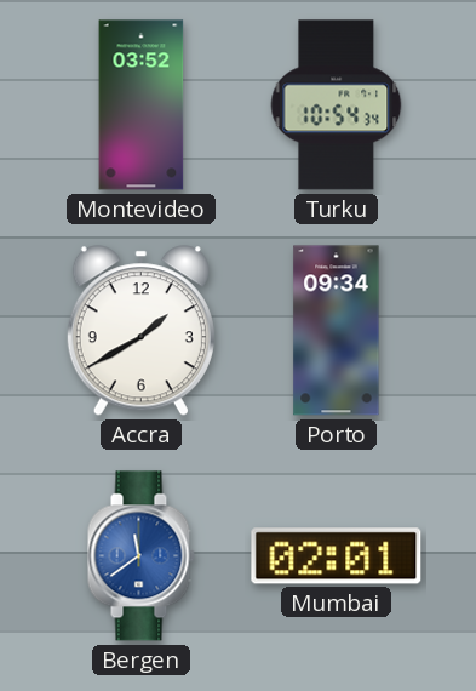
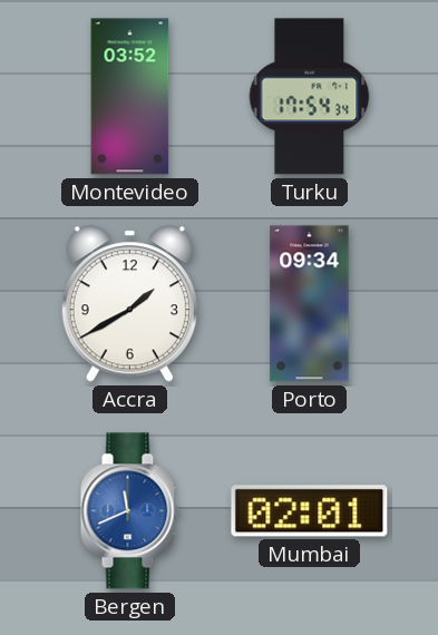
Turku: 10:54 -> 17:54
Bergen: 11:39 -> 11:41
